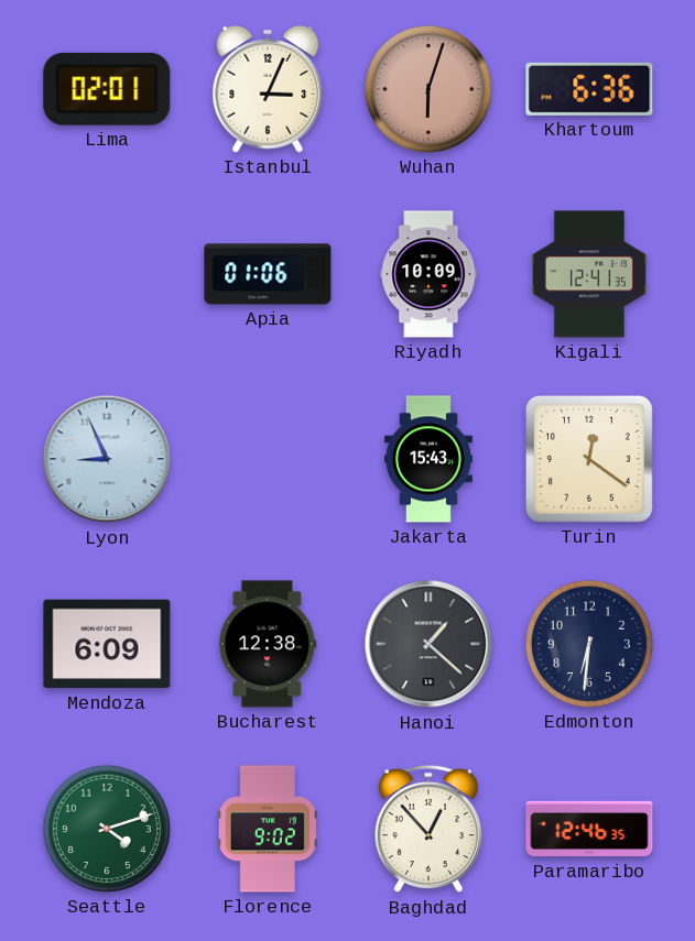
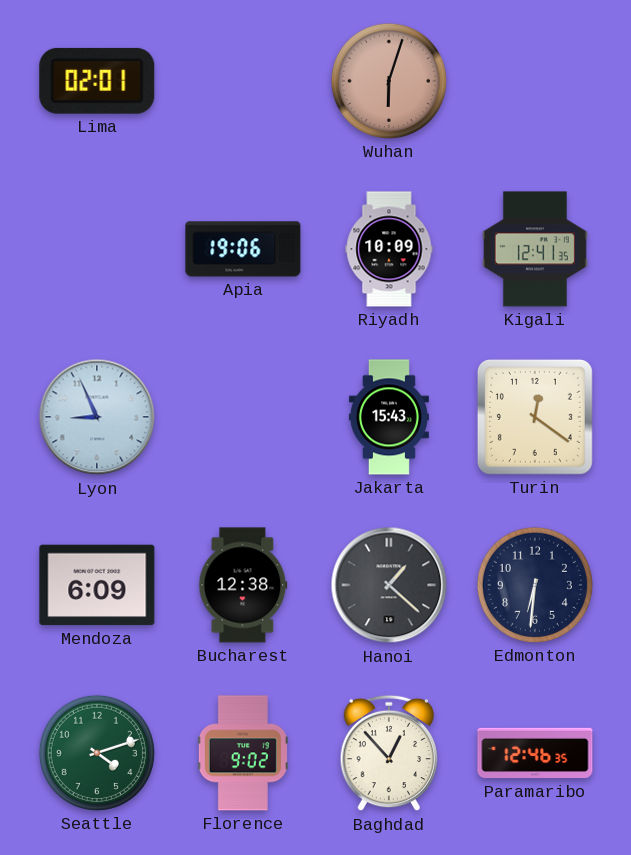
Istanbul: 3:04 -> none
Khartoum: 6:36 -> none
Apia: 01:06 -> 19:06
